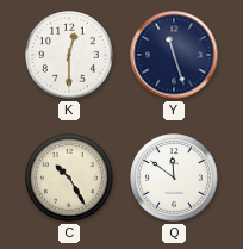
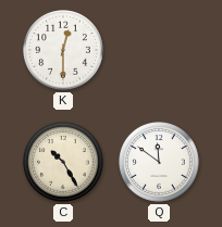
Y: 11:27 -> none
